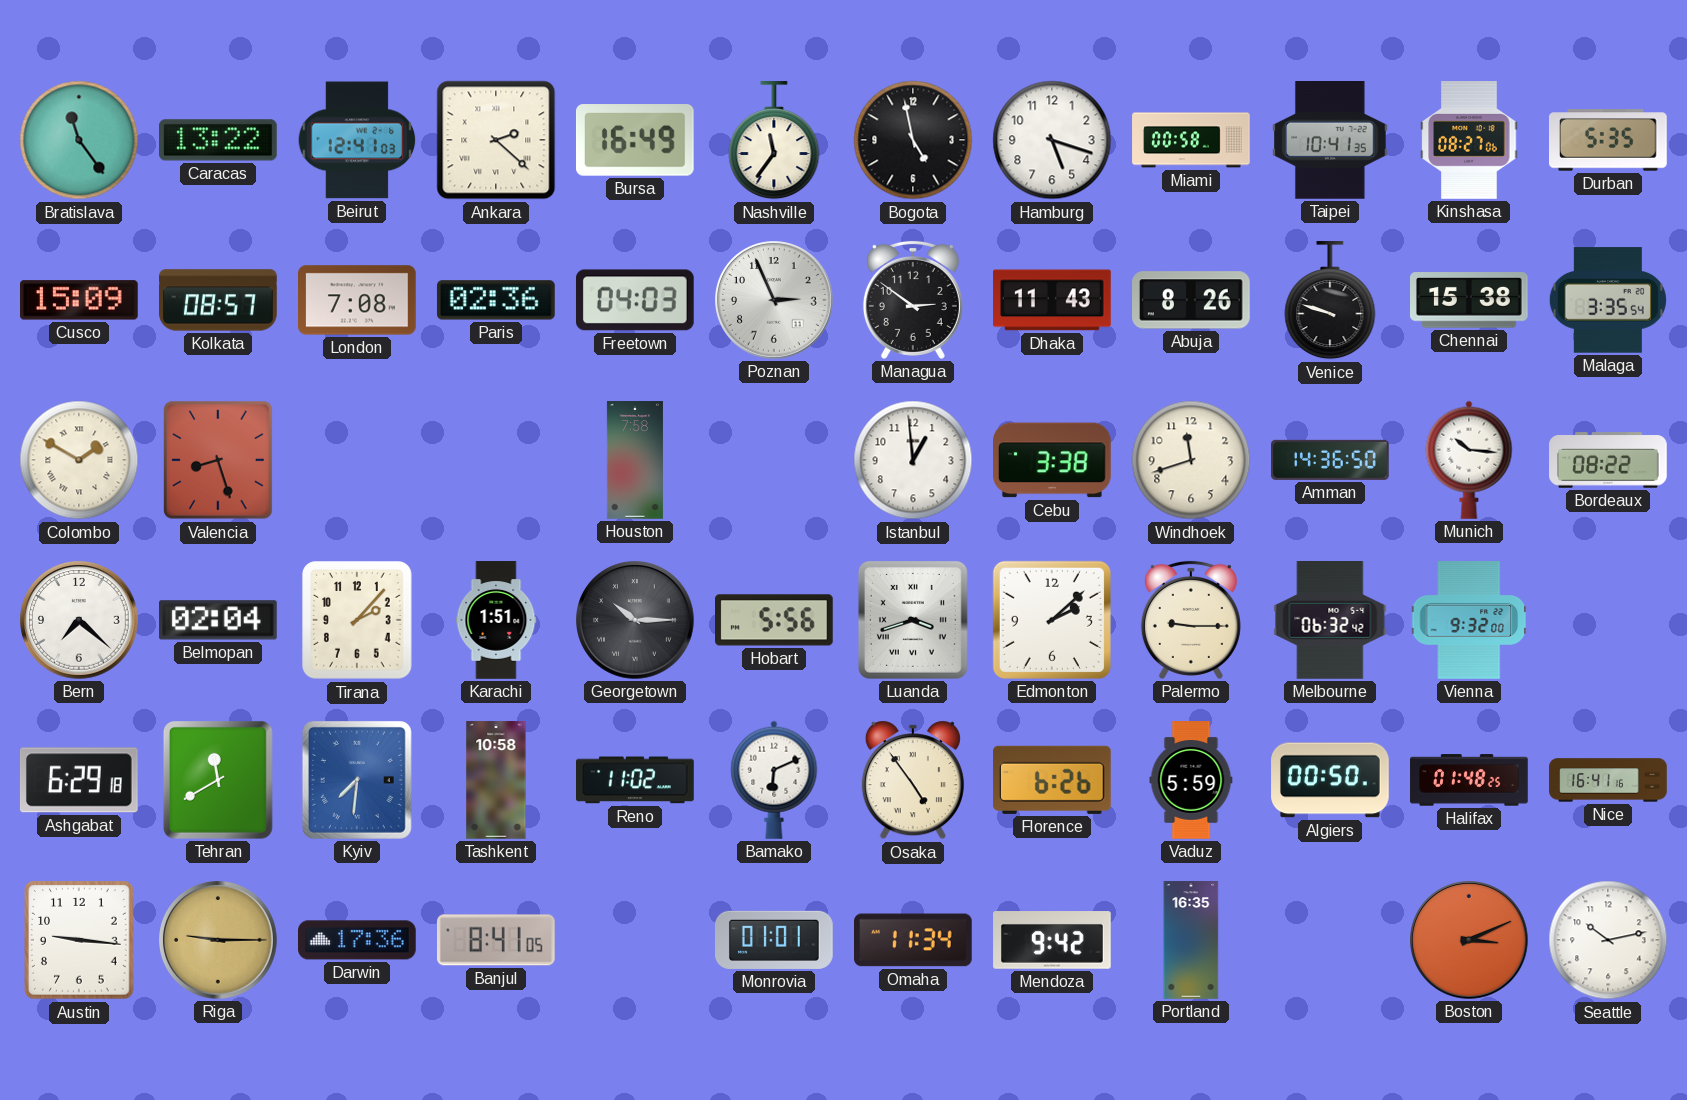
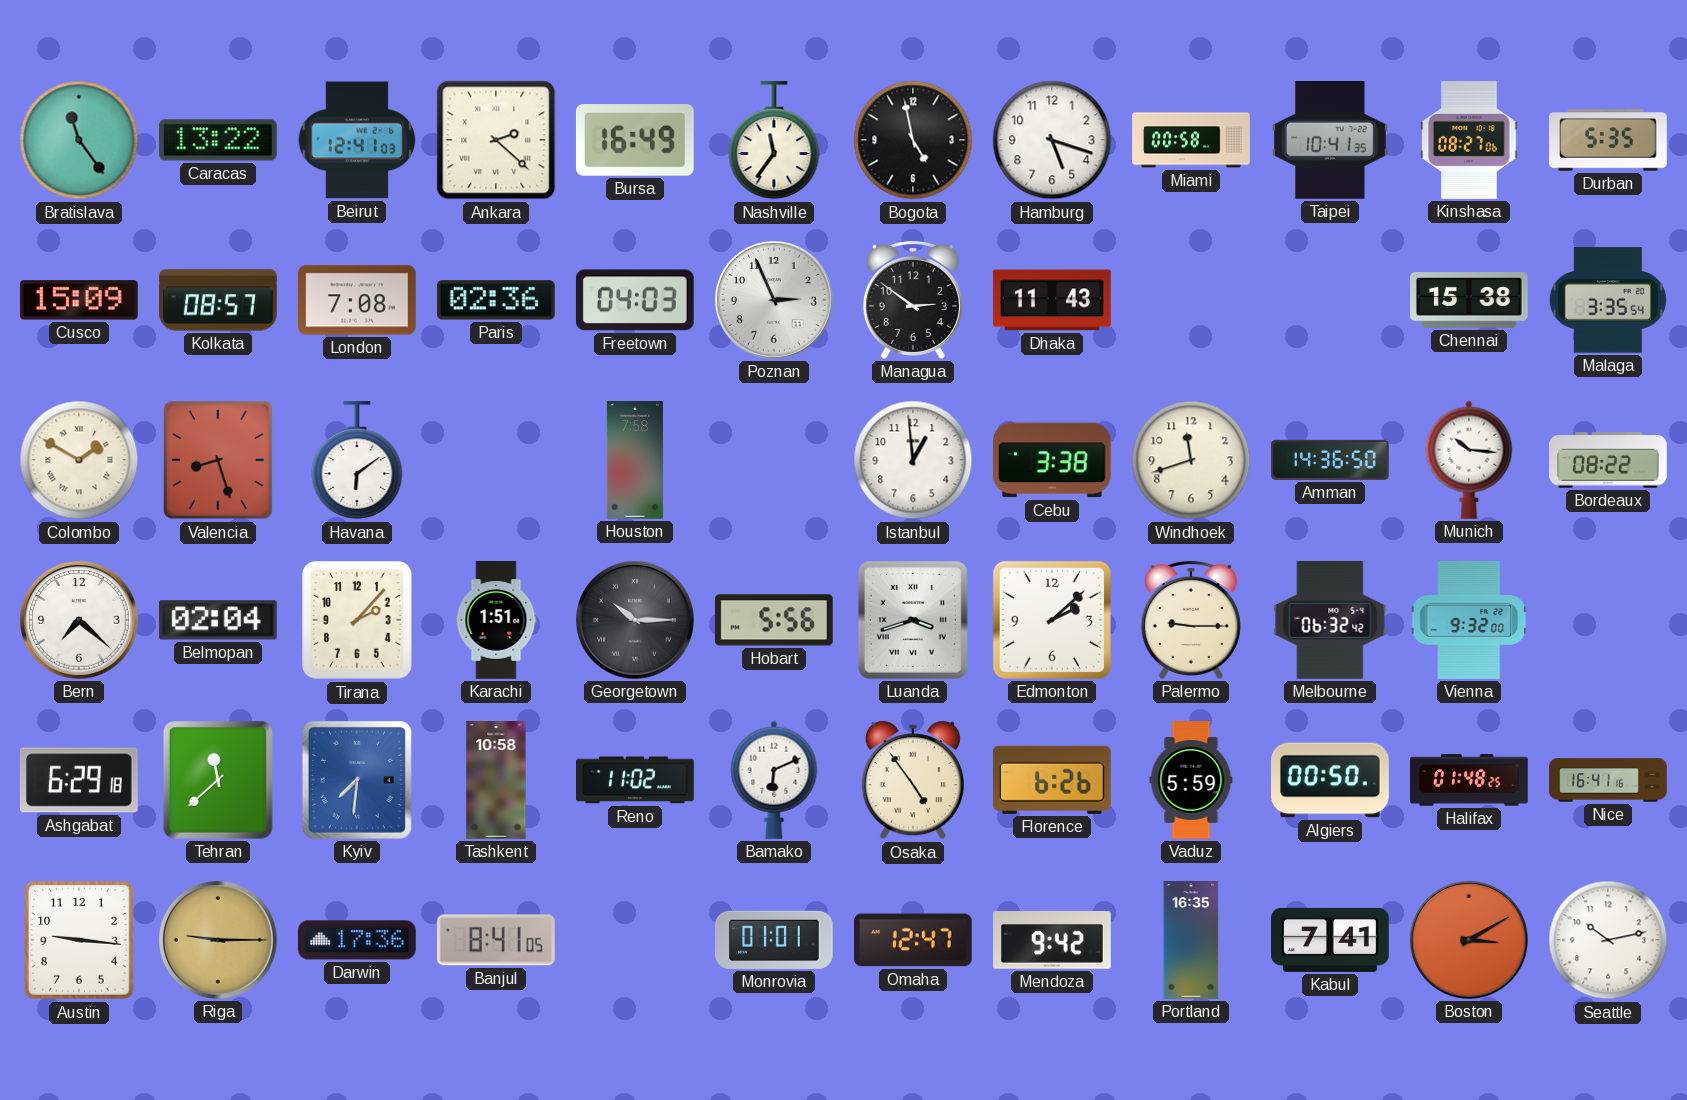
Abuja: 8:26 -> none
Venice: 9:48 -> none
Havana: none -> 6:09
Tehran: 11:40 -> 11:38
Omaha: 11:34 -> 12:47
Kabul: none -> 7:41
Boston: 3:11 -> 3:10
